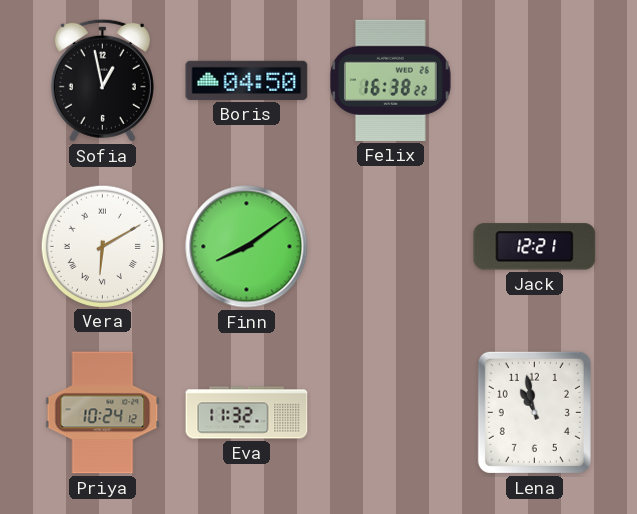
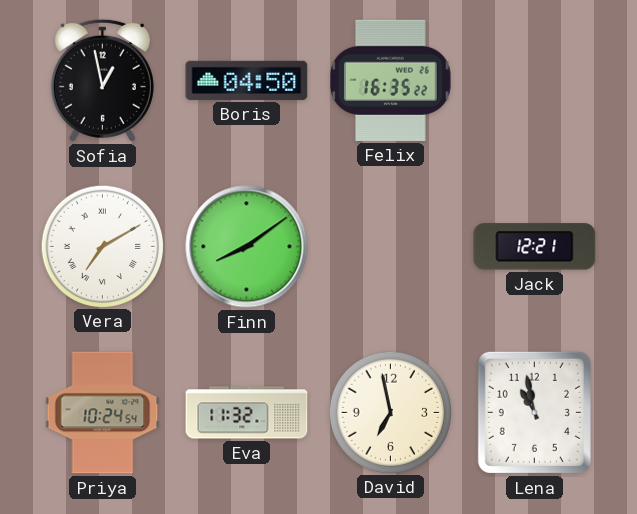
Felix: 16:38 -> 16:35
Vera: 6:10 -> 7:10
Priya: 10:24:12 -> 10:24:54
David: none -> 6:58
